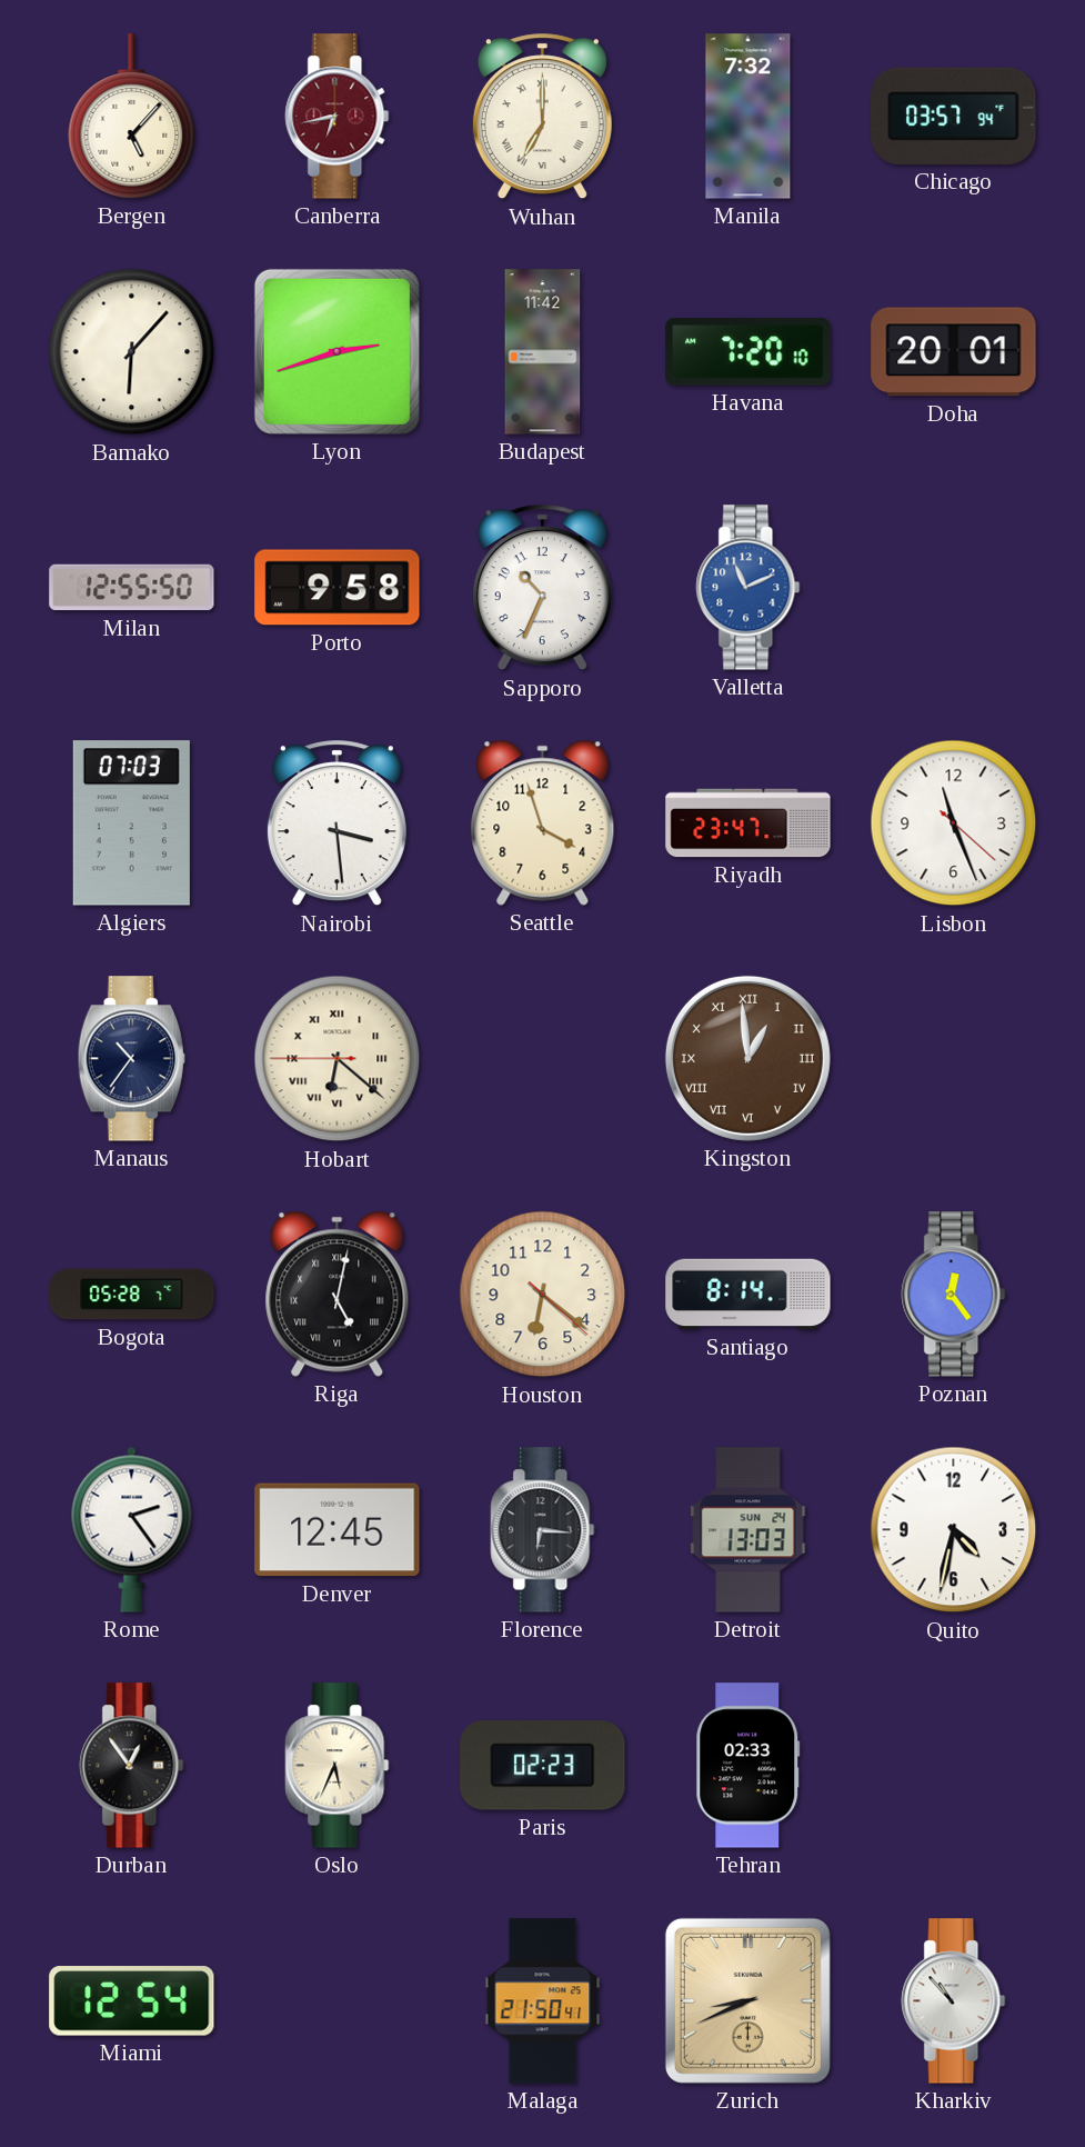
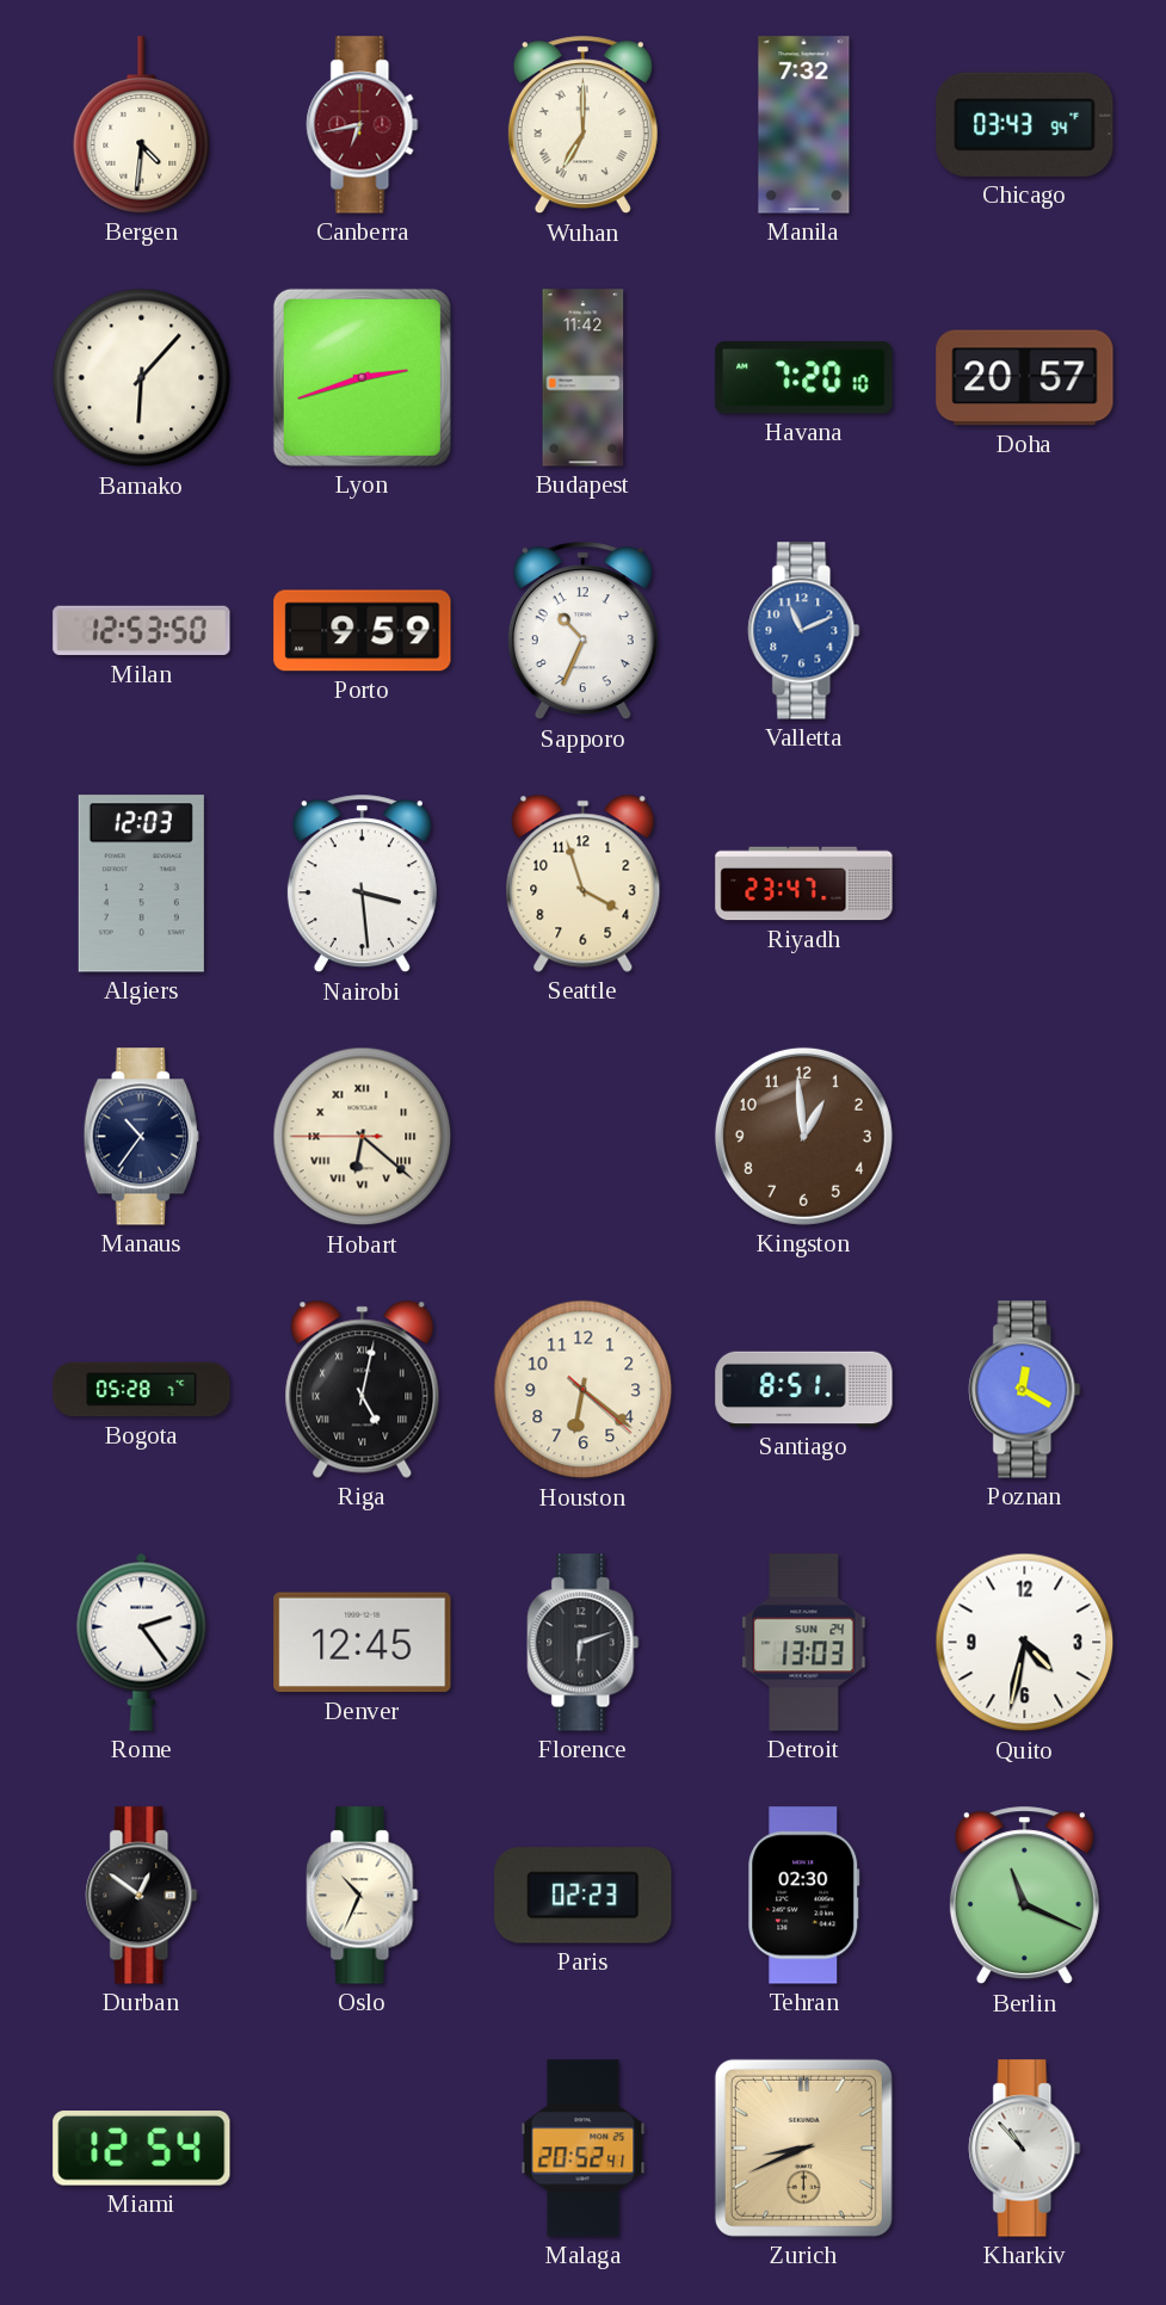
Bergen: 5:07 -> 4:31
Chicago: 03:57 -> 03:43
Doha: 20:01 -> 20:57
Milan: 12:55 -> 12:53
Porto: 9:58 -> 9:59
Algiers: 07:03 -> 12:03
Lisbon: 11:26 -> none
Kingston numerals: Roman -> Arabic
Santiago: 8:14 -> 8:51
Poznan: 12:24 -> 12:20
Florence: 6:16 -> 6:12
Durban: 12:54 -> 12:51
Oslo: 5:34 -> 10:34
Tehran: 02:33 -> 02:30
Berlin: none -> 11:19
Malaga: 21:50 -> 20:52
